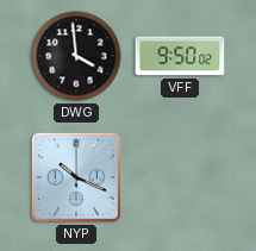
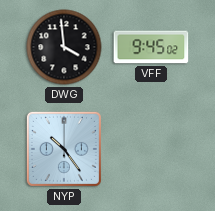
VFF: 9:50 -> 9:45
NYP: 10:19 -> 10:24
